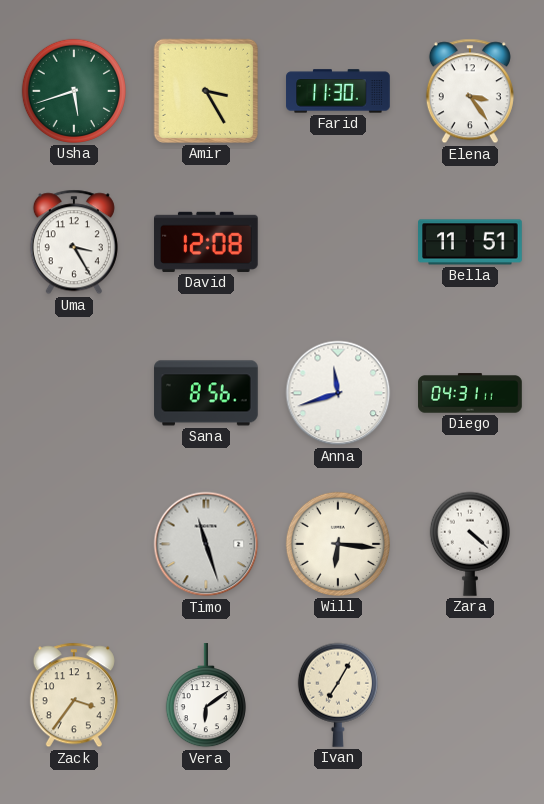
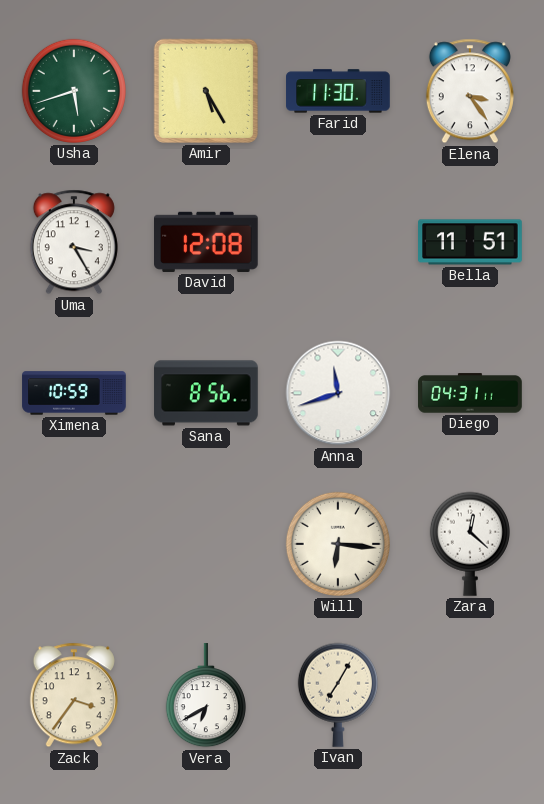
Amir: 3:25 -> 5:25
Ximena: none -> 10:59
Timo: 11:27 -> none
Zara: 4:22 -> 12:22
Vera: 6:09 -> 6:40
